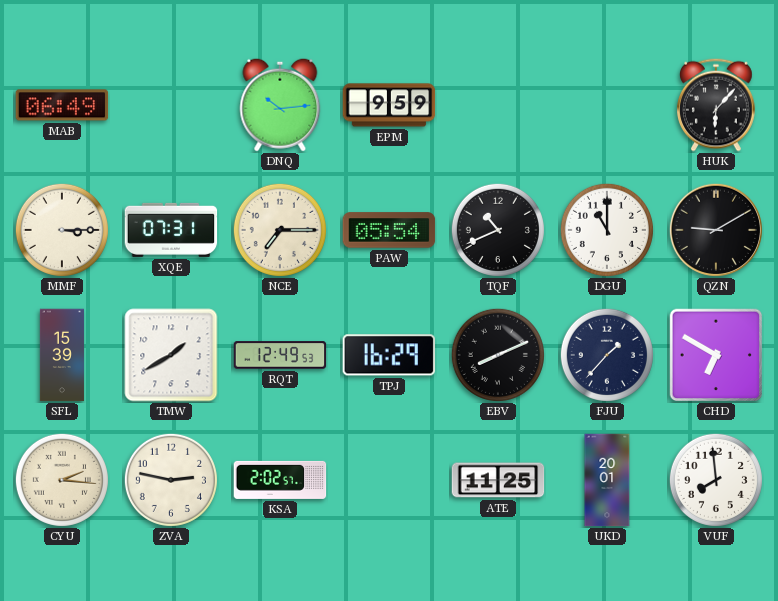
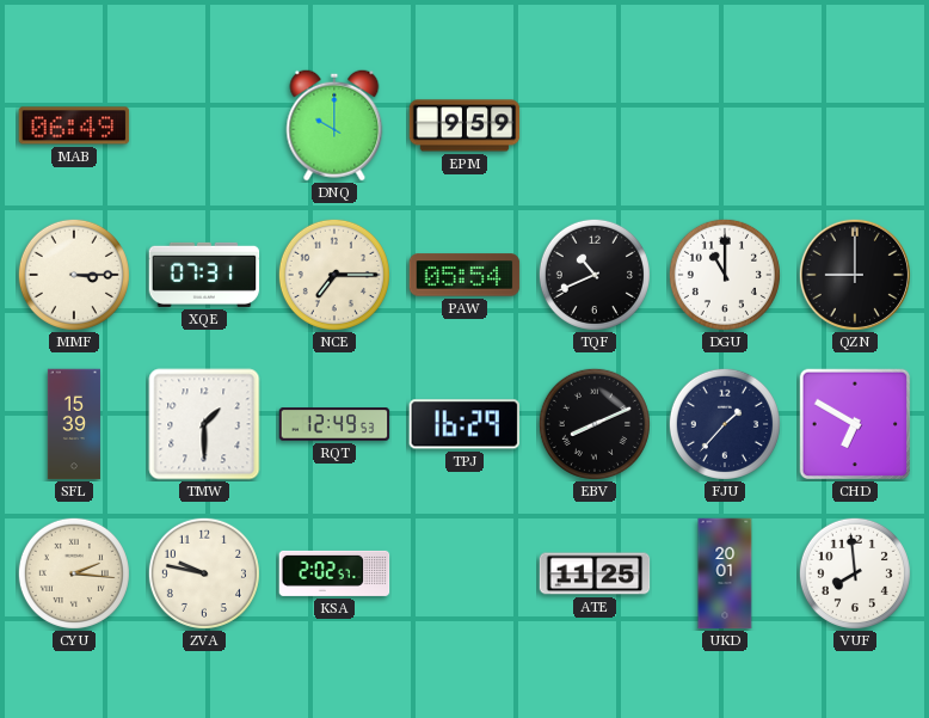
DNQ: 10:14 -> 10:00
HUK: 6:07 -> none
QZN: 9:10 -> 9:00
TMW: 1:40 -> 1:30
ZVA: 2:47 -> 9:47
